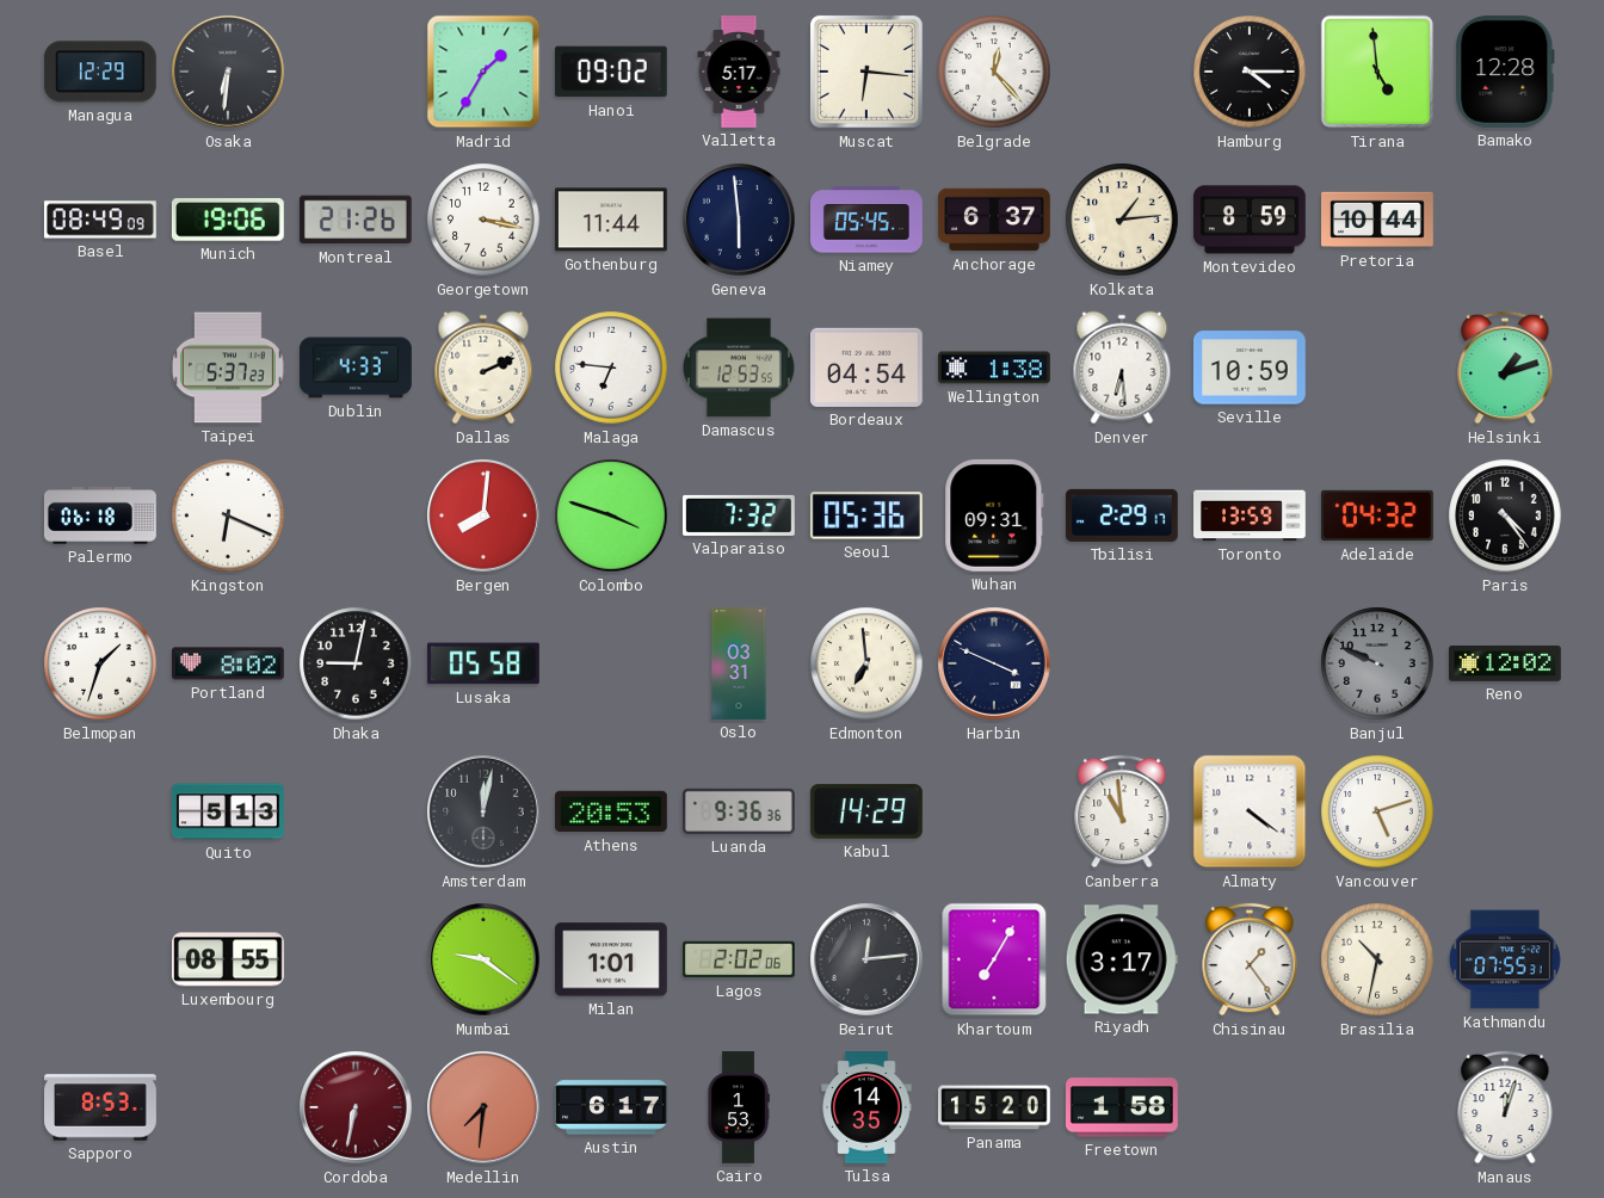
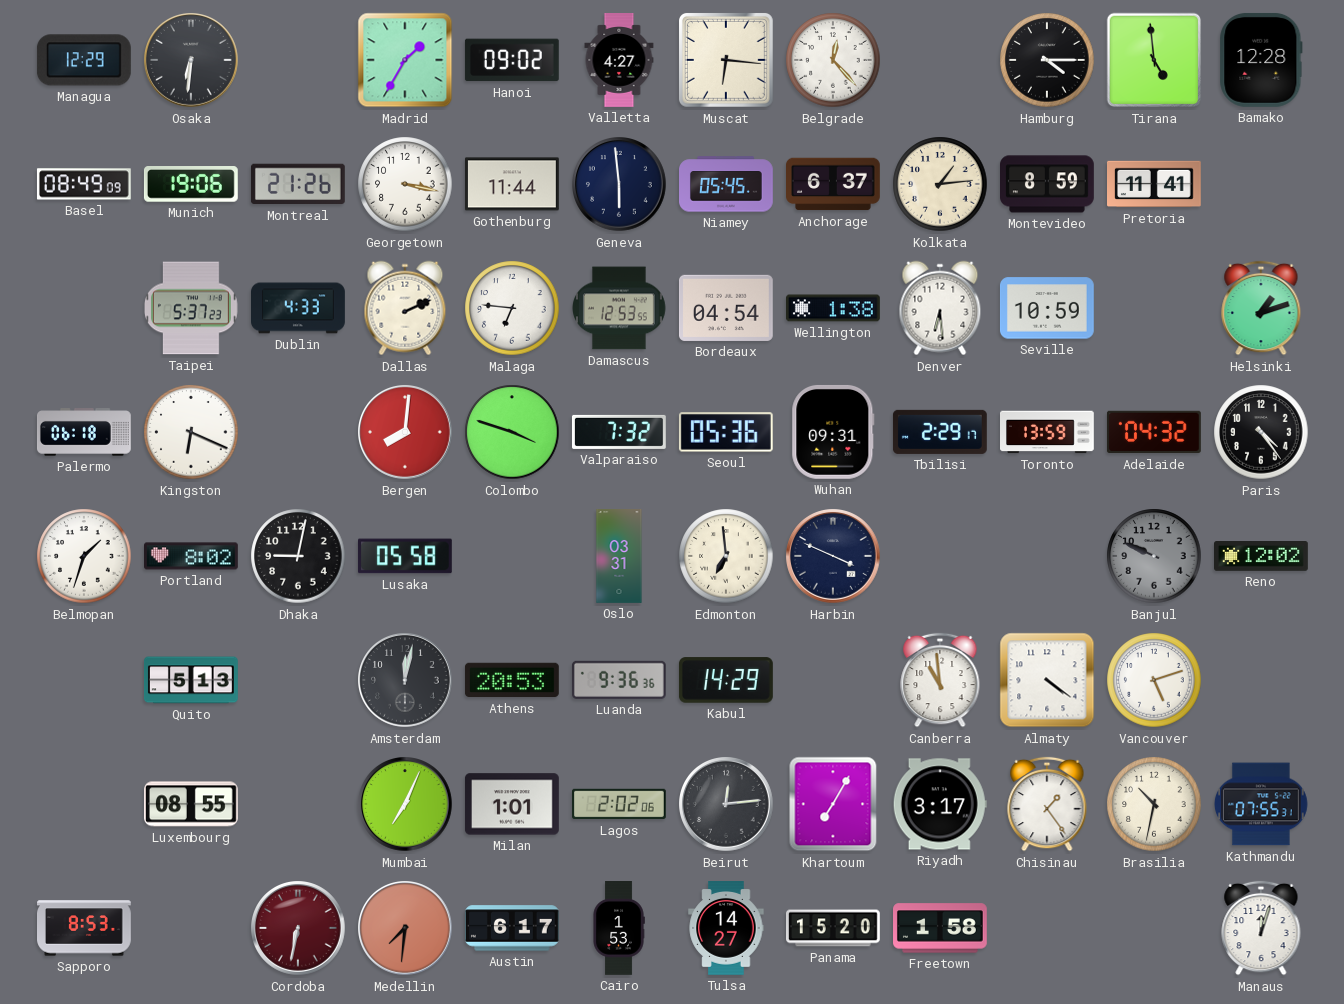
Valletta: 5:17 -> 4:27
Pretoria: 10:44 -> 11:41
Mumbai: 9:21 -> 7:04
Tulsa: 14:35 -> 14:27
